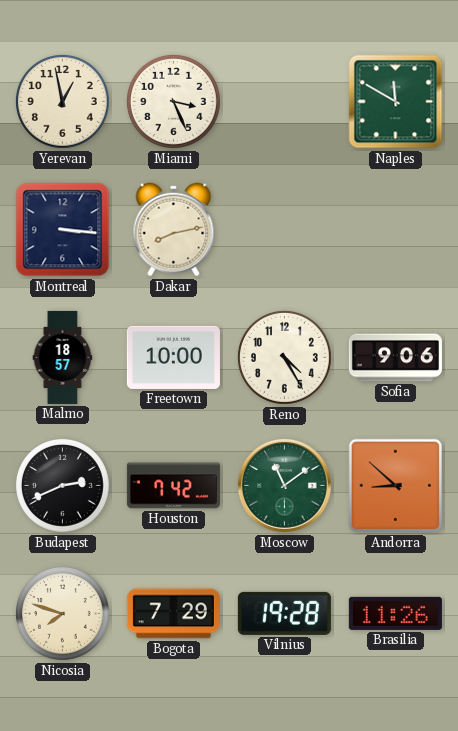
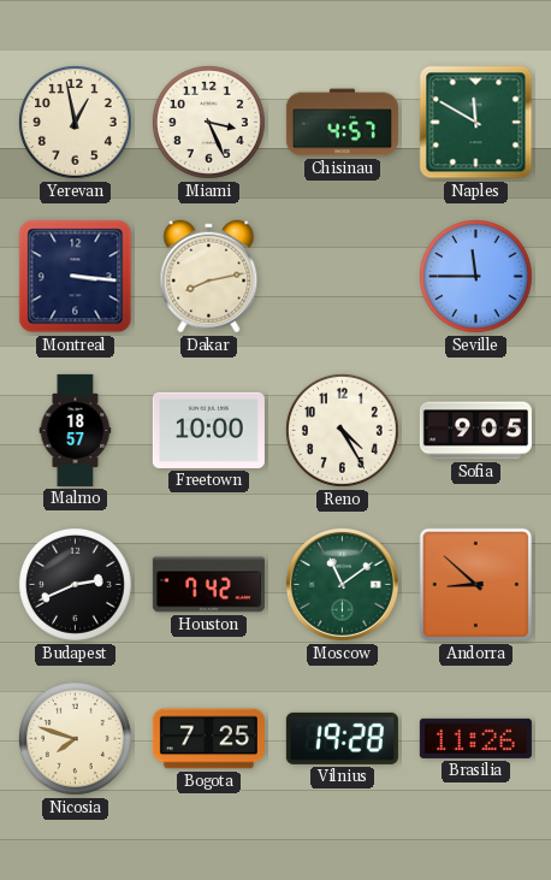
Chisinau: none -> 4:57
Seville: none -> 11:45
Sofia: 9:06 -> 9:05
Bogota: 7:29 -> 7:25
